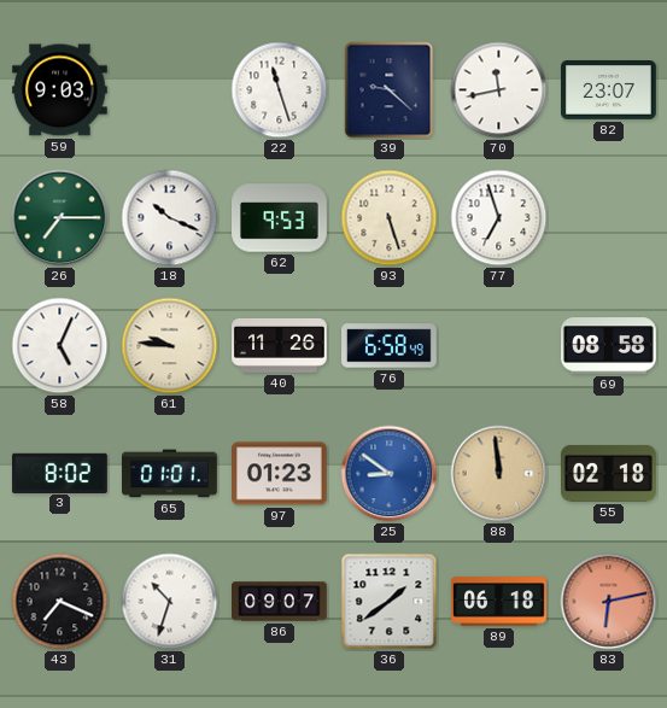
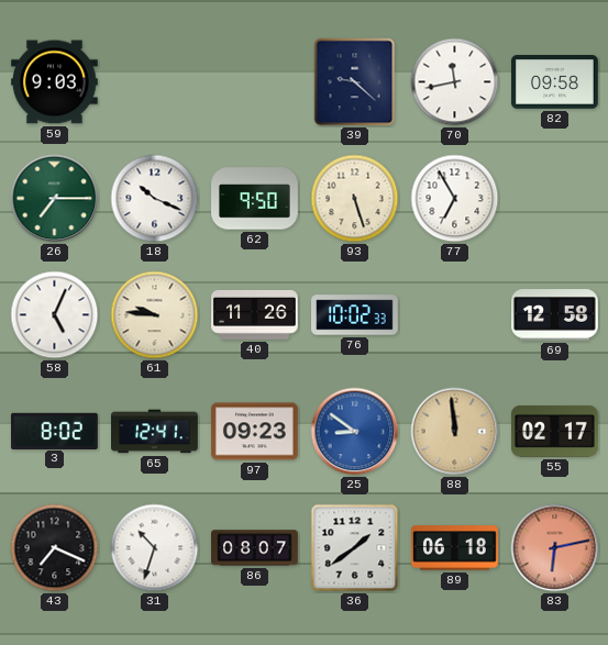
22: 11:27 -> none
82: 23:07 -> 09:58
62: 9:53 -> 9:50
77: 6:57 -> 6:55
76: 6:58 -> 10:02
69: 08:58 -> 12:58
65: 01:01 -> 12:41
97: 01:23 -> 09:23
55: 02:18 -> 02:17
86: 09:07 -> 08:07
